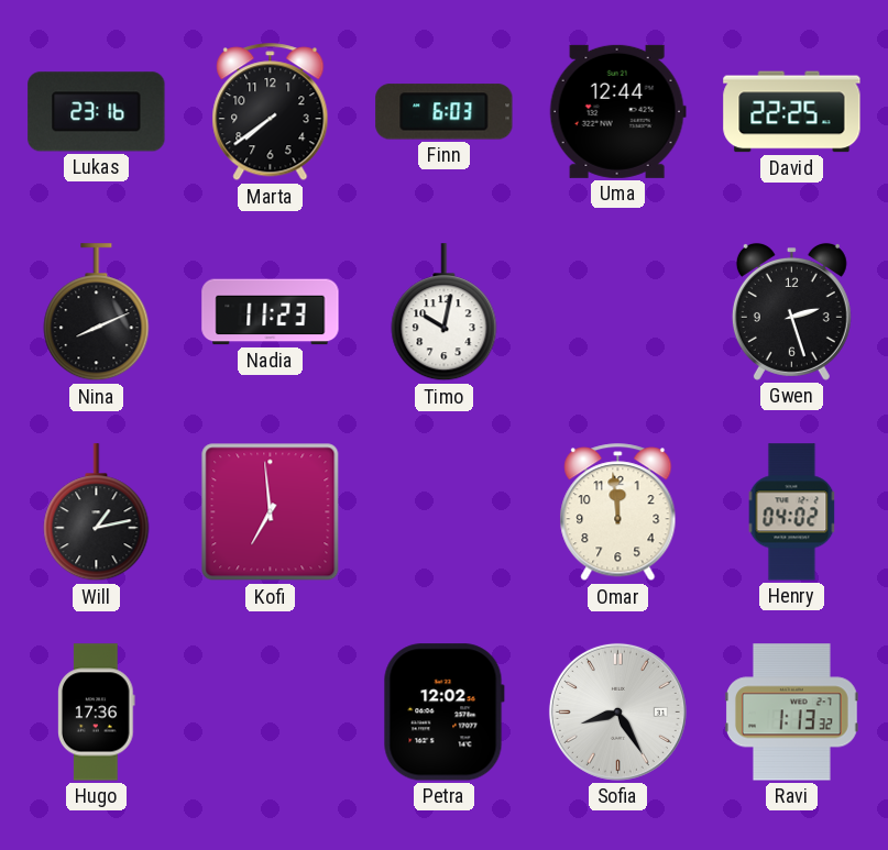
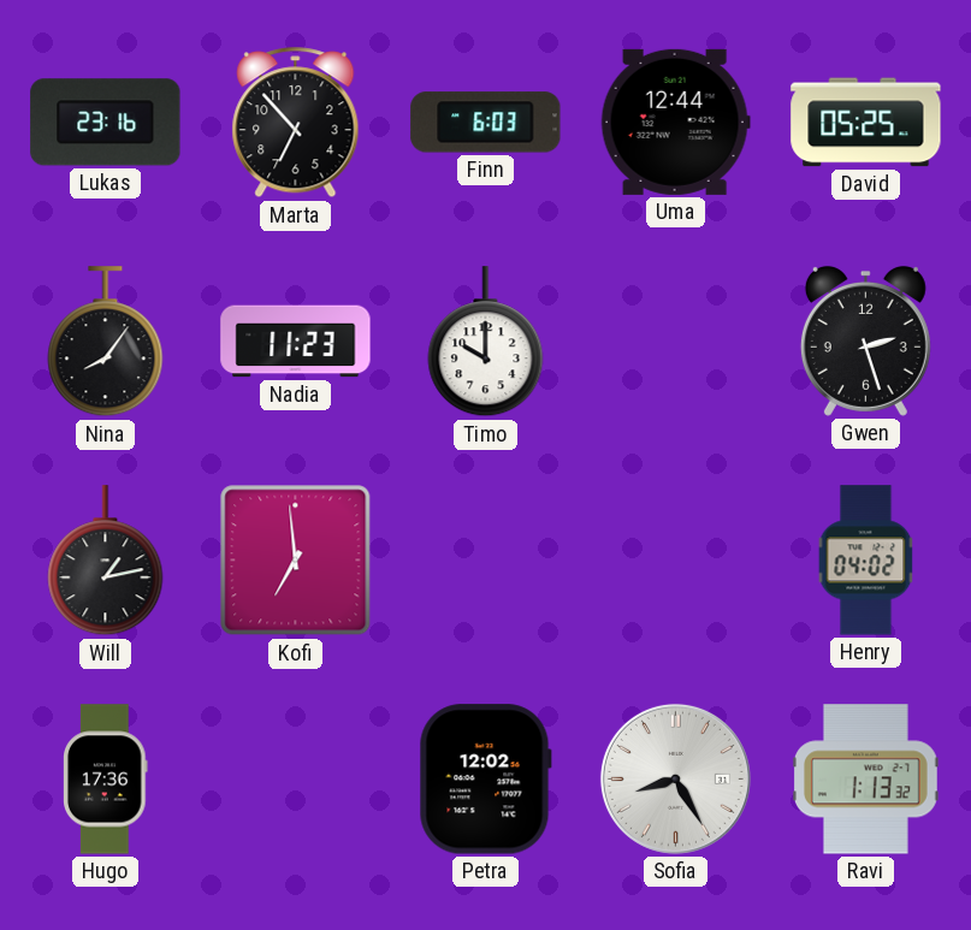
Marta: 7:39 -> 6:53
David: 22:25 -> 05:25
Nina: 8:11 -> 8:06
Timo: 10:02 -> 10:00
Omar: 11:59 -> none
